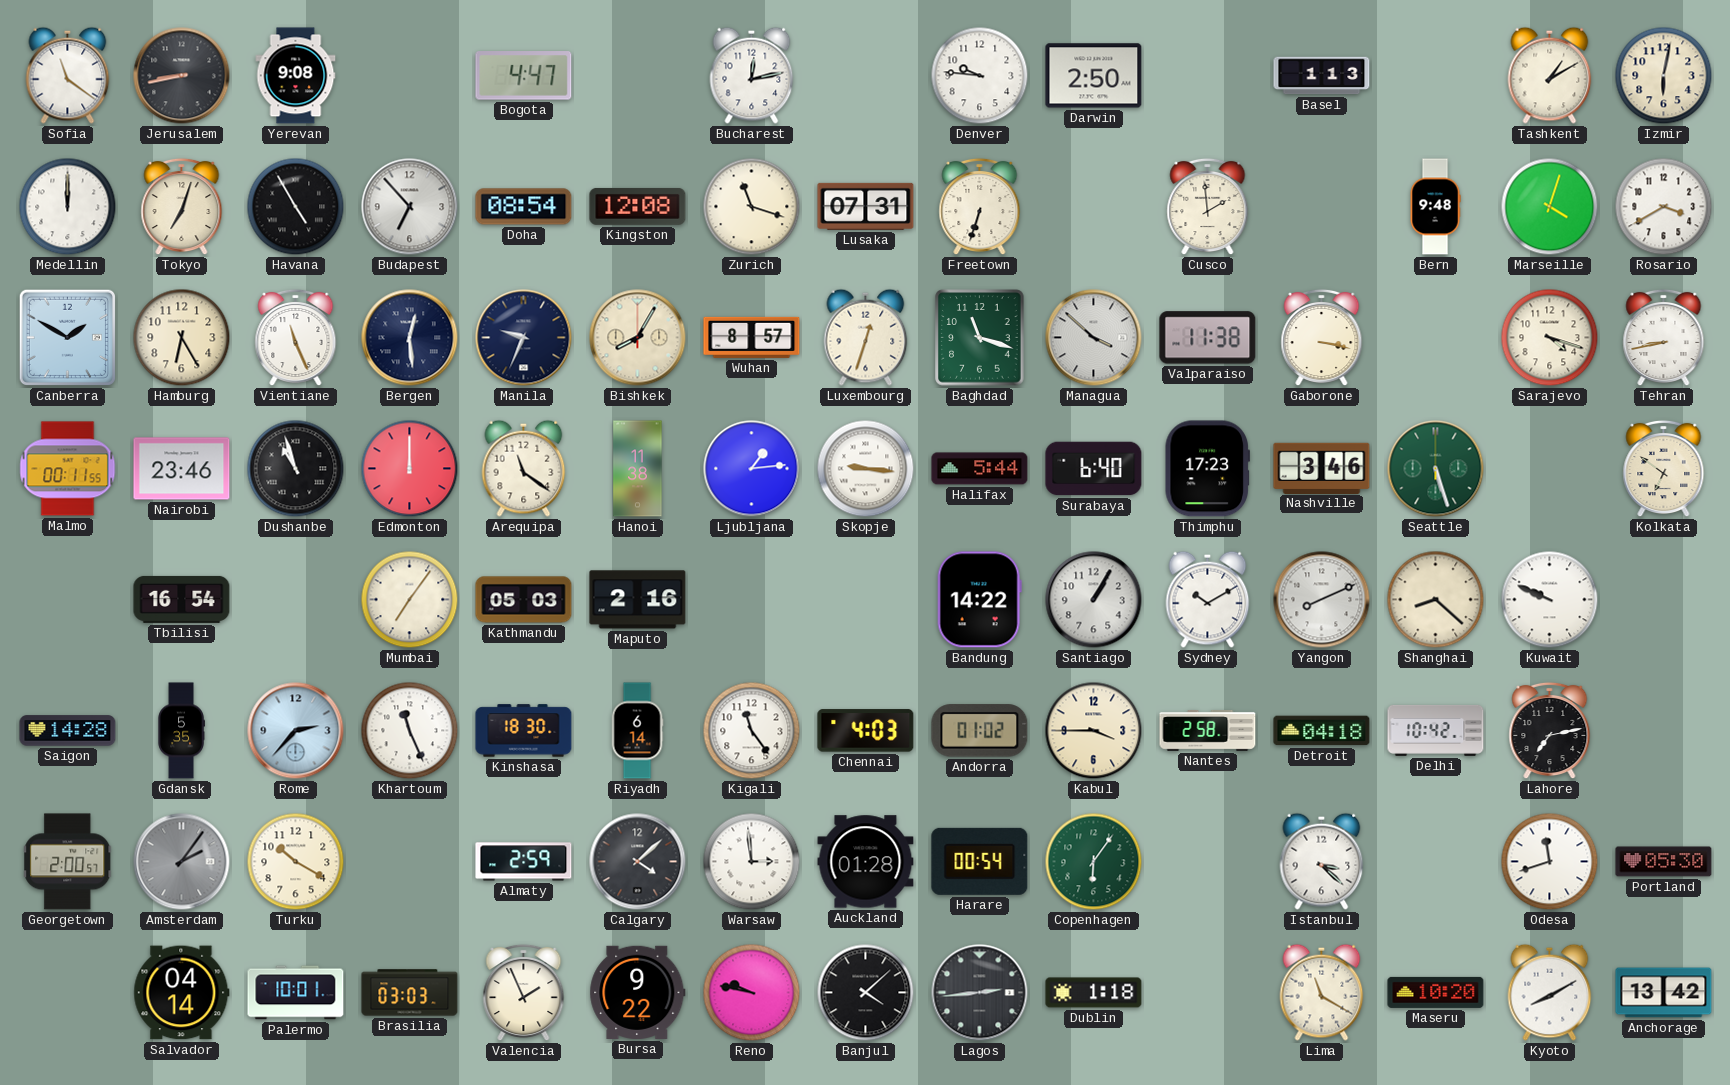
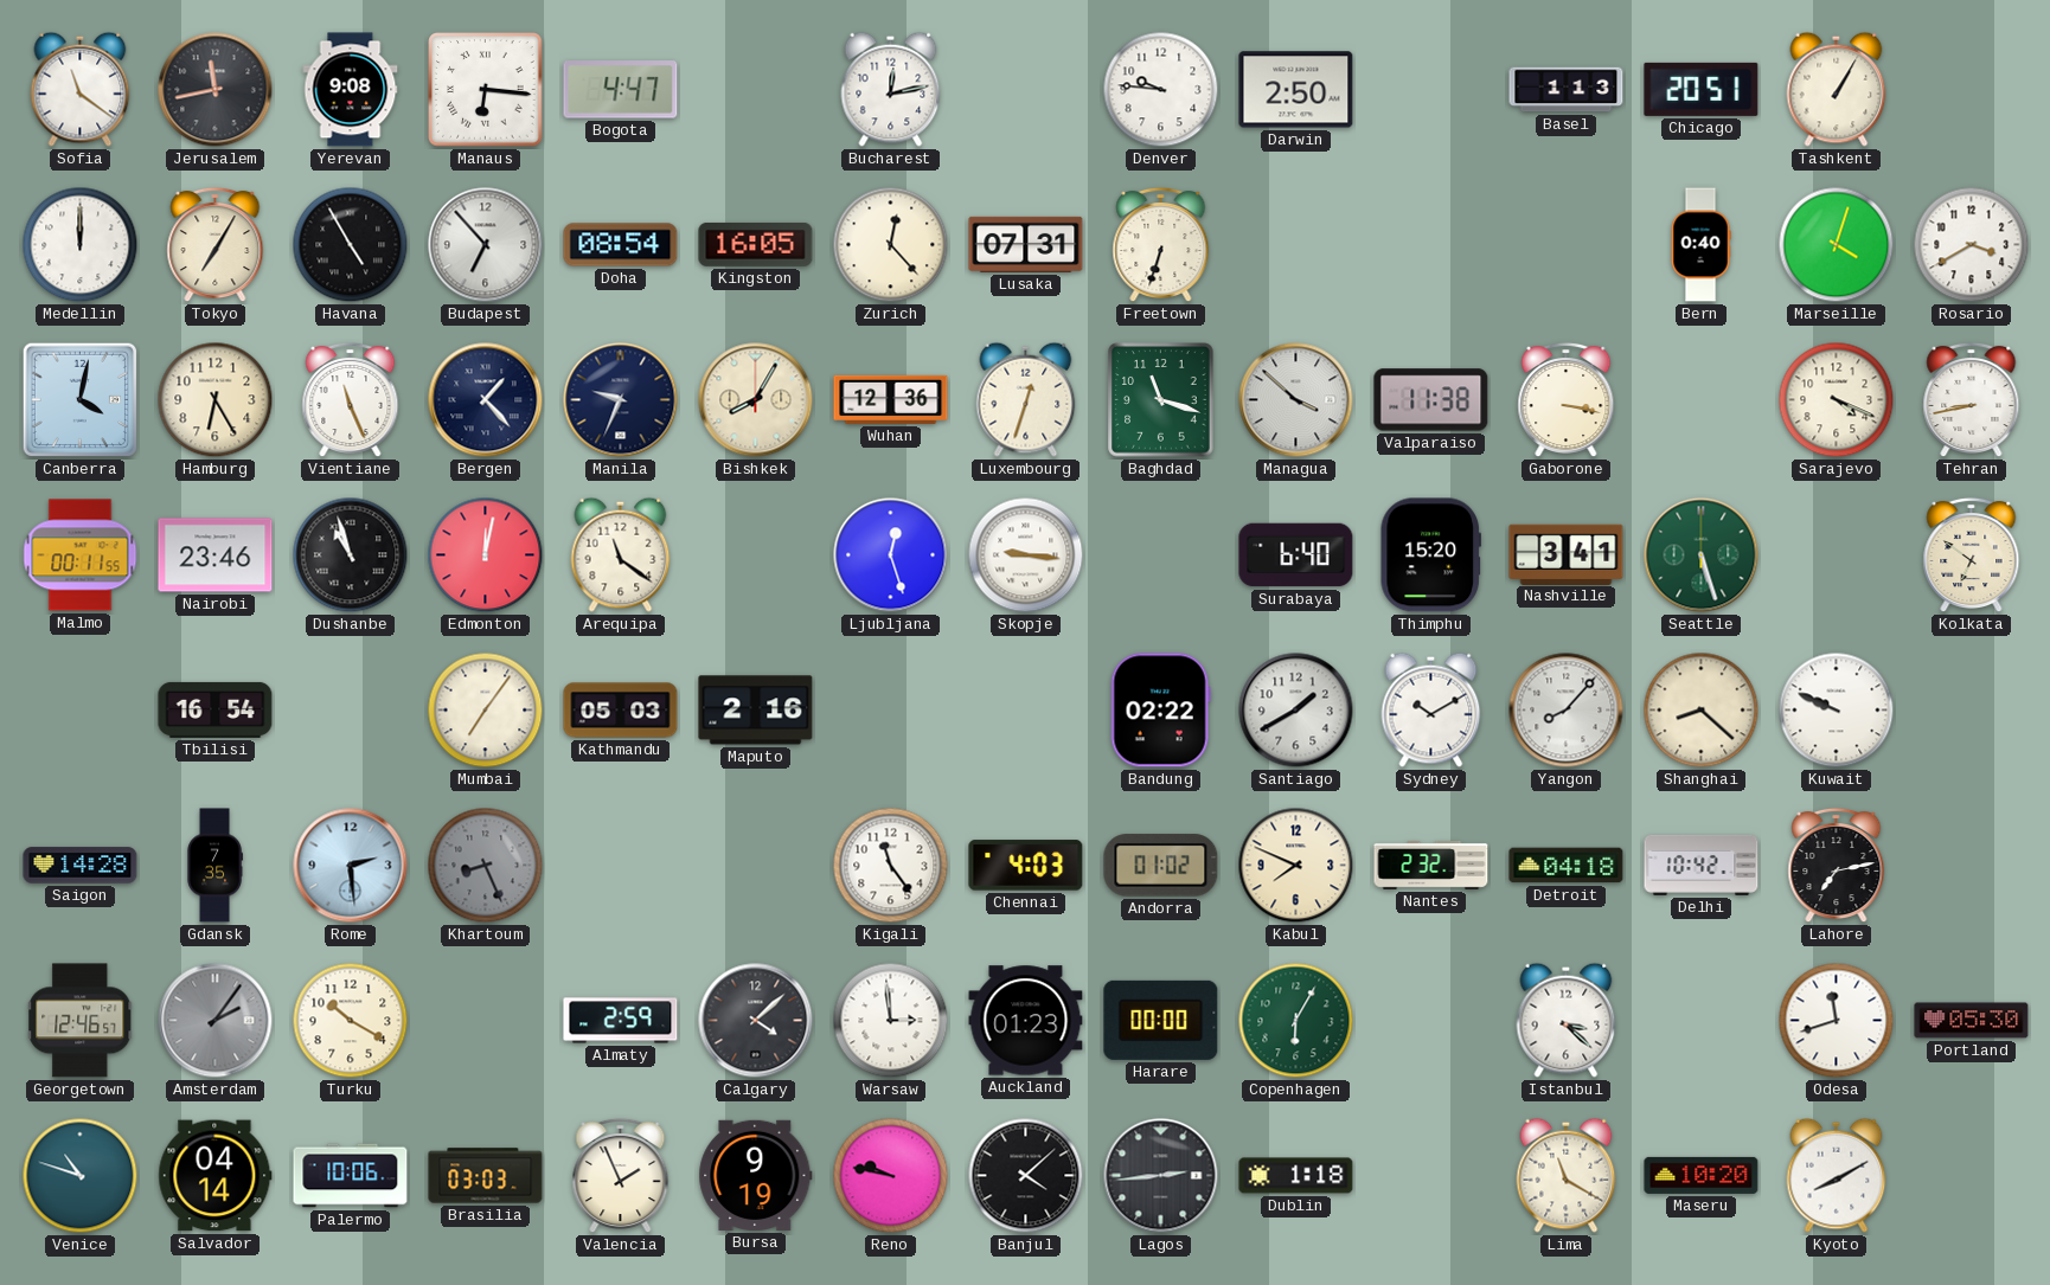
Jerusalem: 8:43 -> 11:43
Manaus: none -> 6:16
Chicago: none -> 20:51
Tashkent: 1:10 -> 1:05
Izmir: 6:02 -> none
Tokyo: 7:03 -> 7:05
Kingston: 12:08 -> 16:05
Zurich: 11:18 -> 12:23
Cusco: 1:59 -> none
Bern: 9:48 -> 0:40
Canberra: 1:50 -> 4:02
Bergen: 12:29 -> 1:23
Wuhan: 8:57 -> 12:36
Sarajevo: 4:18 -> 4:19
Edmonton: 12:00 -> 12:02
Hanoi: 11:38 -> none
Ljubljana: 1:14 -> 12:27
Halifax: 5:44 -> none
Thimphu: 17:23 -> 15:20
Nashville: 3:46 -> 3:41
Bandung: 14:22 -> 02:22
Santiago: 1:05 -> 1:40
Yangon: 8:11 -> 8:07
Gdansk: 5:35 -> 7:35
Rome: 2:37 -> 2:29
Khartoum: 11:26 -> 8:26
Khartoum dial: white -> grey
Kinshasa: 18:30 -> none
Riyadh: 6:14 -> none
Kabul: 3:45 -> 7:49
Nantes: 2:58 -> 2:32
Georgetown: 2:00 -> 12:46
Auckland: 01:28 -> 01:23
Harare: 00:54 -> 00:00
Copenhagen: 6:06 -> 6:05
Venice: none -> 10:48
Palermo: 10:01 -> 10:06
Bursa: 9:22 -> 9:19
Anchorage: 13:42 -> none
